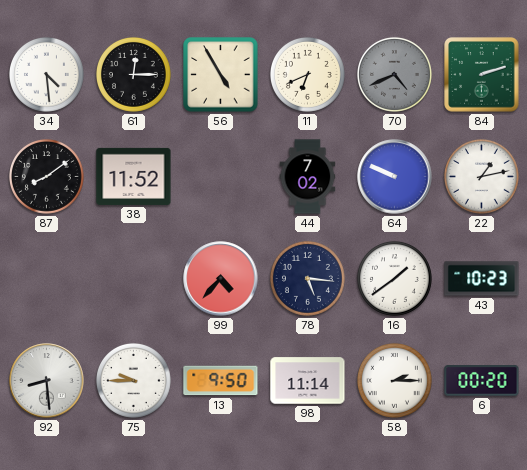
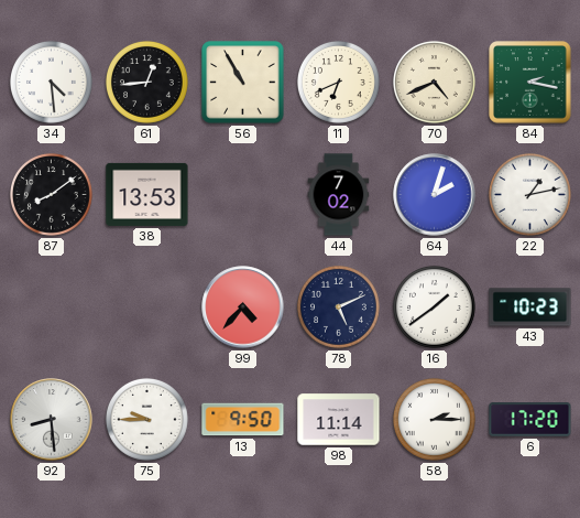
61: 12:15 -> 12:44
56: 4:55 -> 10:55
70 dial: grey -> cream
84: 2:12 -> 2:17
38: 11:52 -> 13:53
64: 9:49 -> 2:03
78: 5:16 -> 5:11
6: 00:20 -> 17:20
